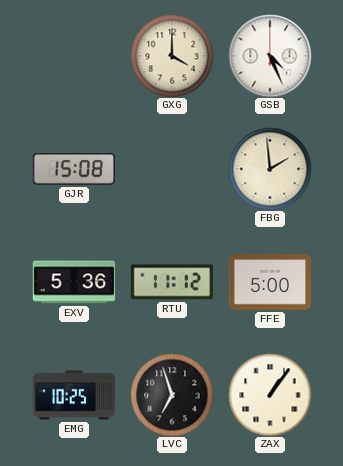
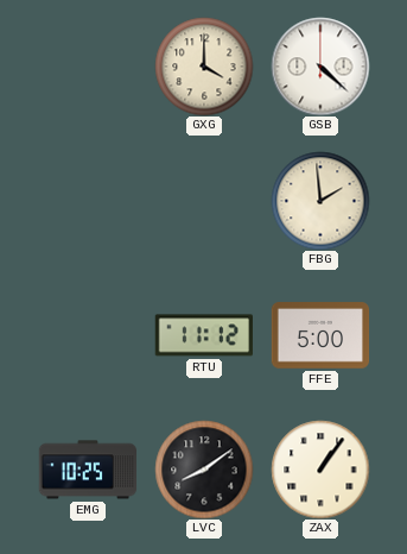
GSB: 4:26 -> 4:22
GJR: 15:08 -> none
EXV: 5:36 -> none
LVC: 6:57 -> 8:09
